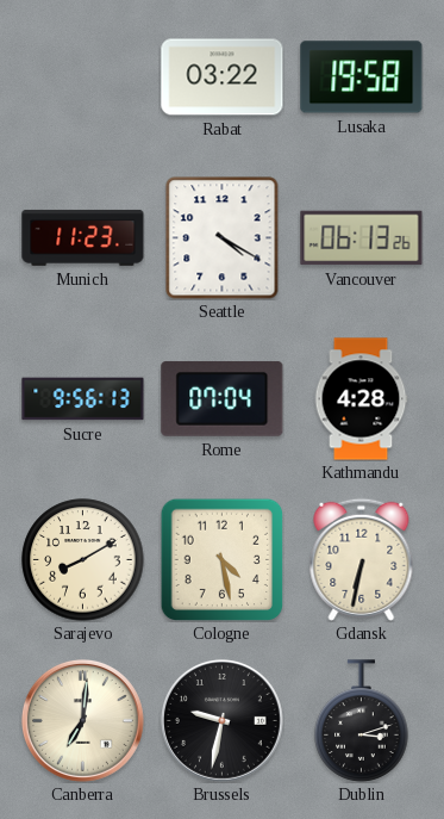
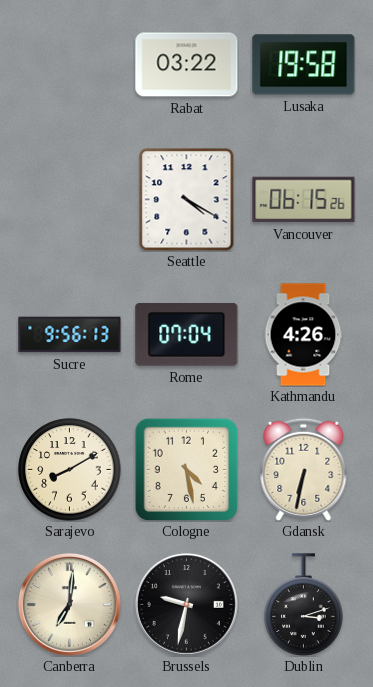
Munich: 11:23 -> none
Vancouver: 06:13 -> 06:15
Kathmandu: 4:28 -> 4:26
